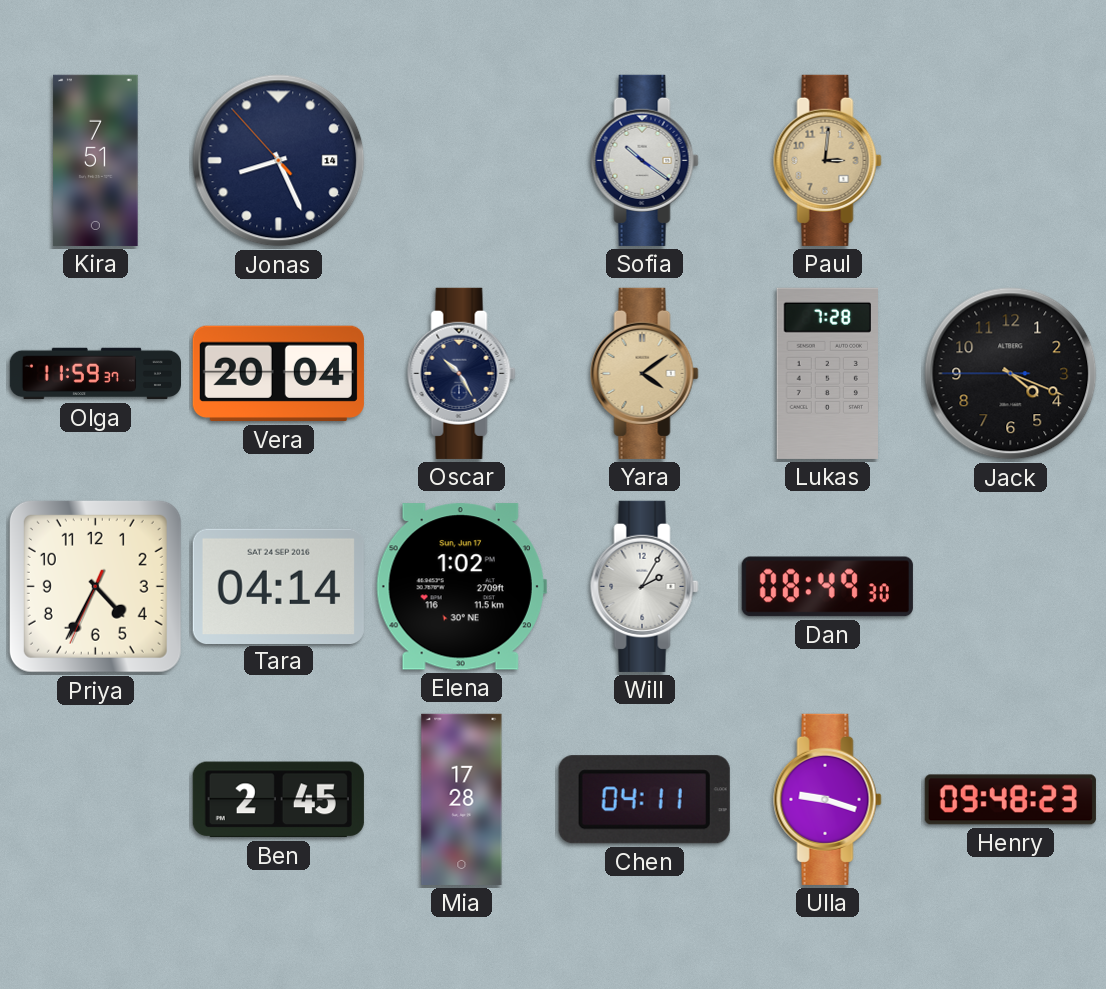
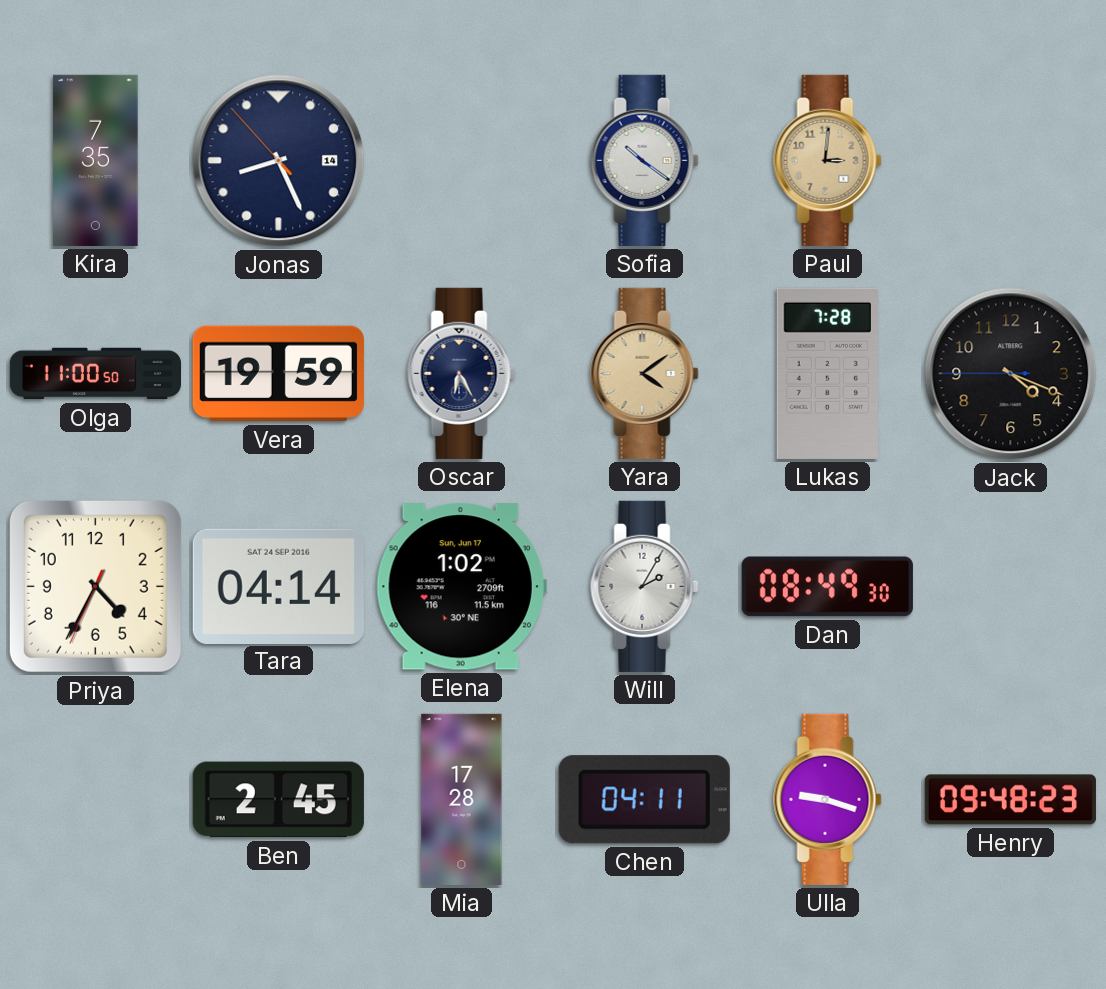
Kira: 7:51 -> 7:35
Olga: 11:59 -> 11:00
Vera: 20:04 -> 19:59
Oscar: 10:25 -> 6:25
